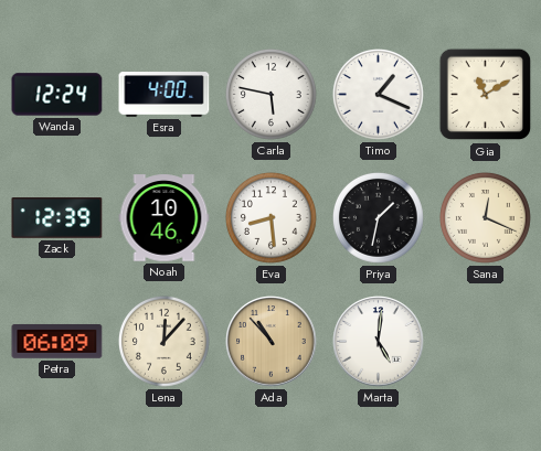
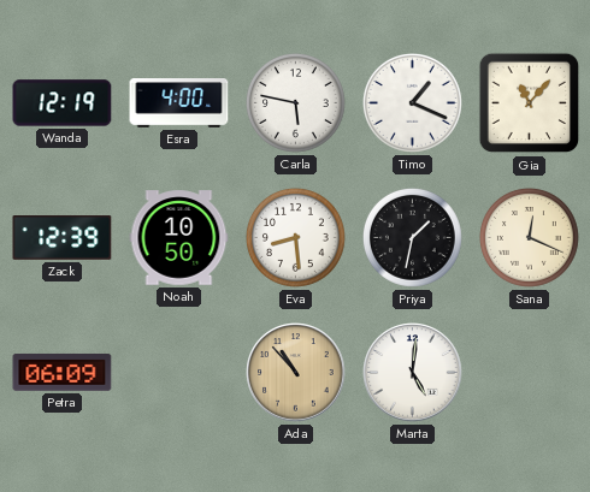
Wanda: 12:24 -> 12:19
Gia: 11:10 -> 11:07
Noah: 10:46 -> 10:50
Lena: 12:07 -> none
